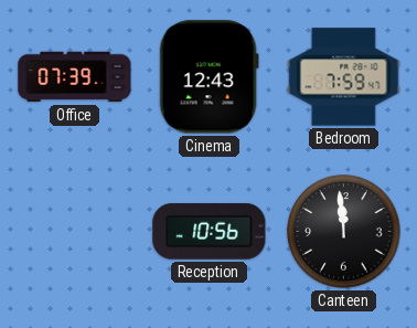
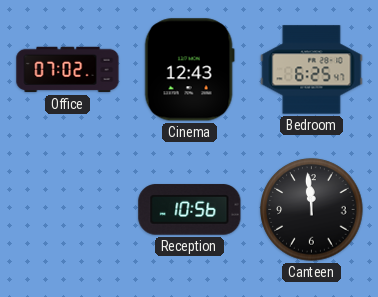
Office: 07:39 -> 07:02
Bedroom: 7:59 -> 6:25
